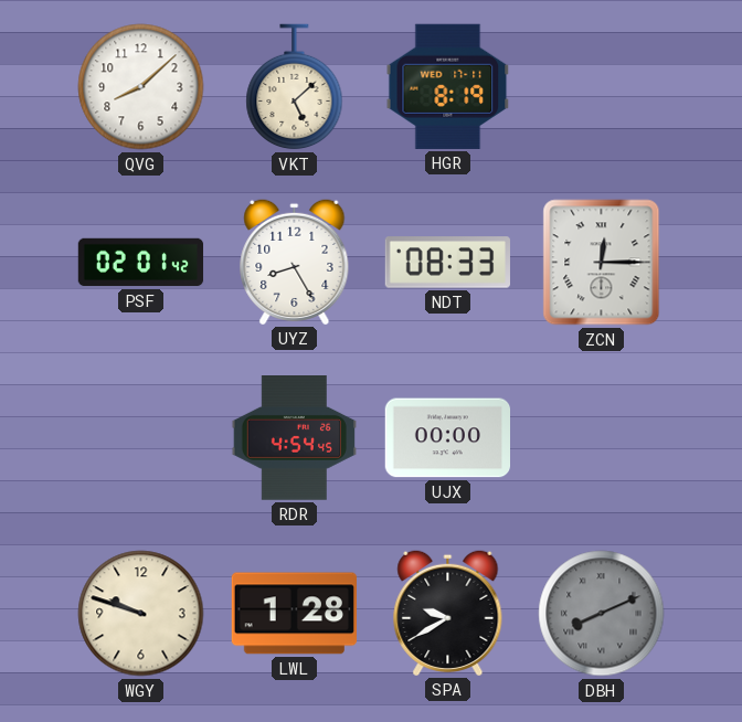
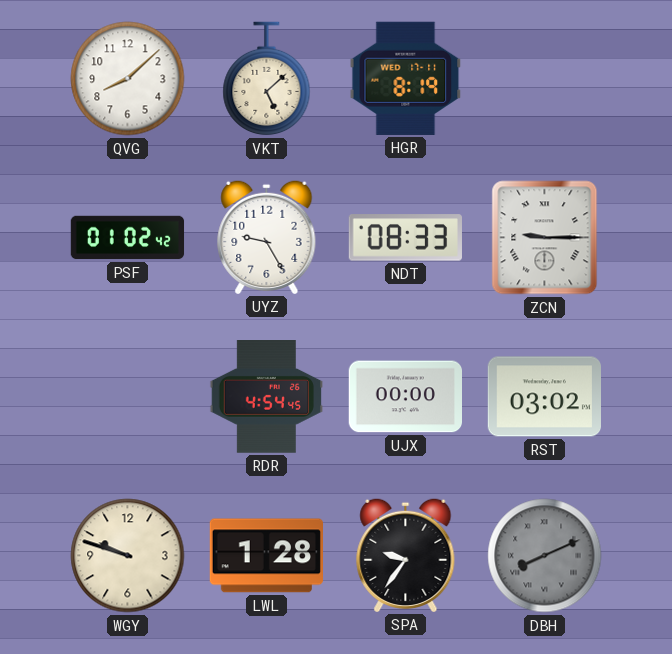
PSF: 02:01 -> 01:02
UYZ: 8:25 -> 9:25
ZCN: 12:15 -> 9:15
RST: none -> 03:02
SPA: 9:40 -> 9:36
